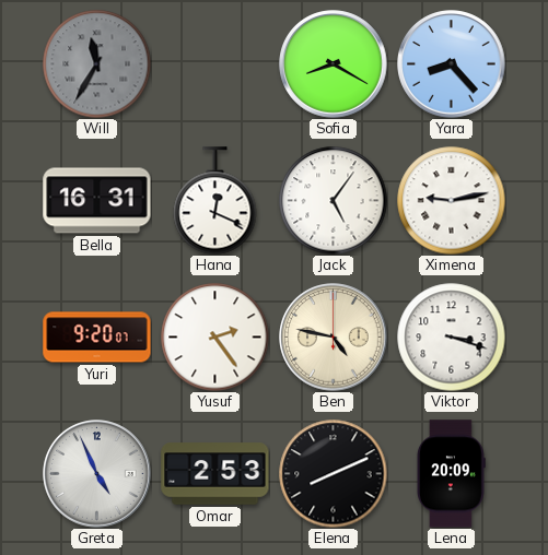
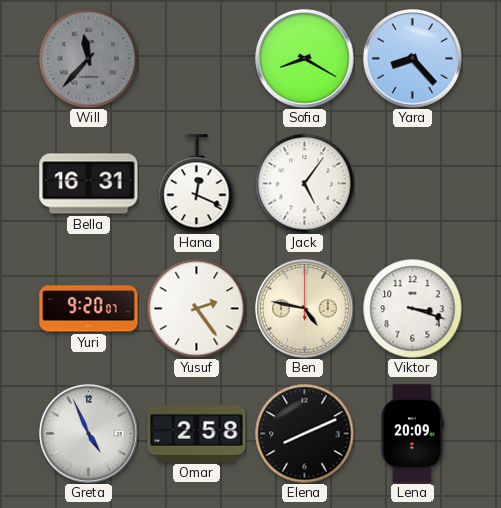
Will: 11:35 -> 11:37
Ximena: 9:13 -> none
Omar: 2:53 -> 2:58
